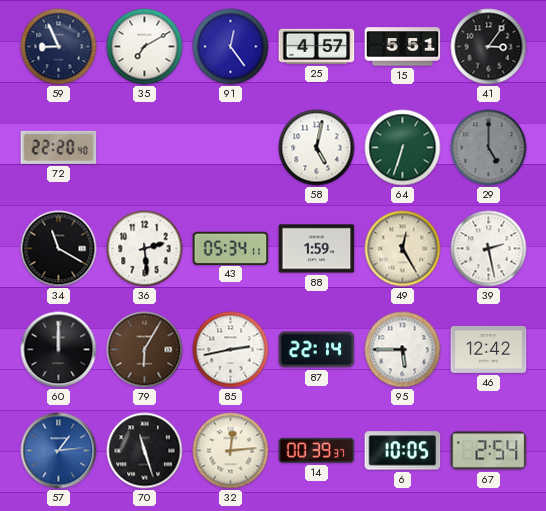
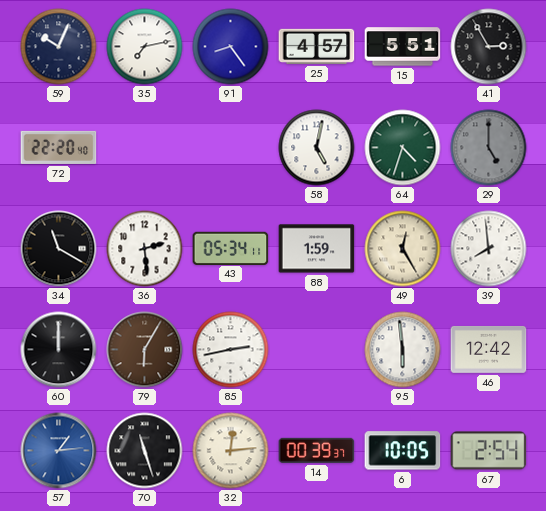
59: 8:56 -> 10:04
35: 7:10 -> 7:13
91: 12:24 -> 8:24
41: 3:06 -> 2:55
64: 6:33 -> 4:33
39: 2:28 -> 7:59
87: 22:14 -> none
95: 5:45 -> 5:59
